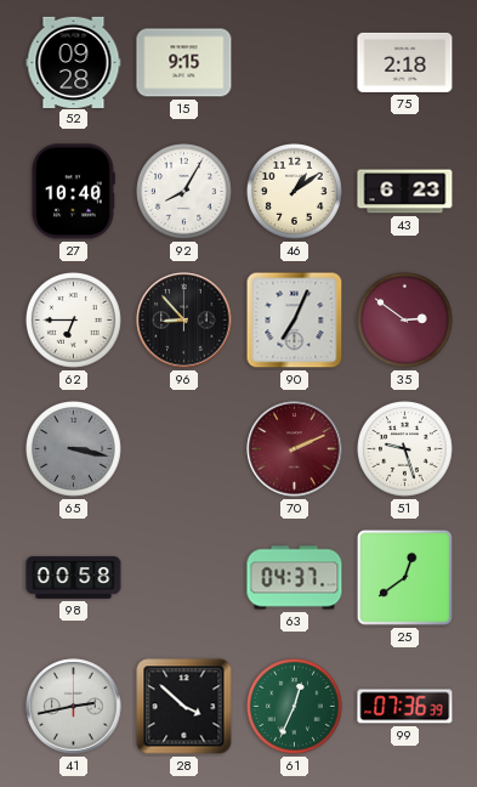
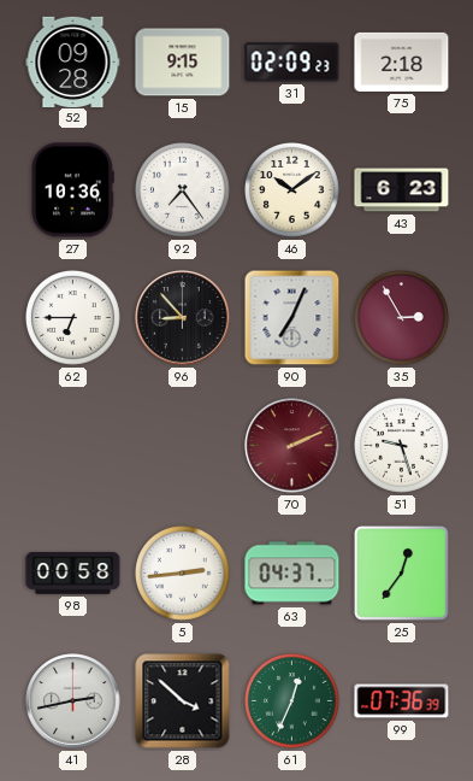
31: none -> 02:09
27: 10:40 -> 10:36
92: 8:05 -> 7:24
46: 1:09 -> 10:09
35: 2:51 -> 2:55
65: 3:17 -> none
5: none -> 2:44
25: 12:39 -> 12:36
